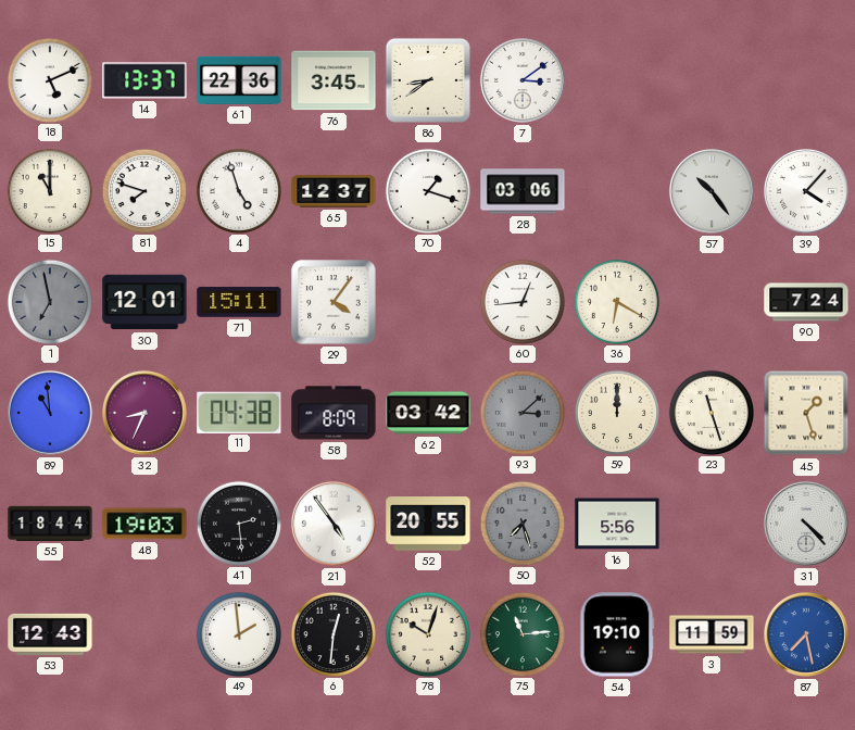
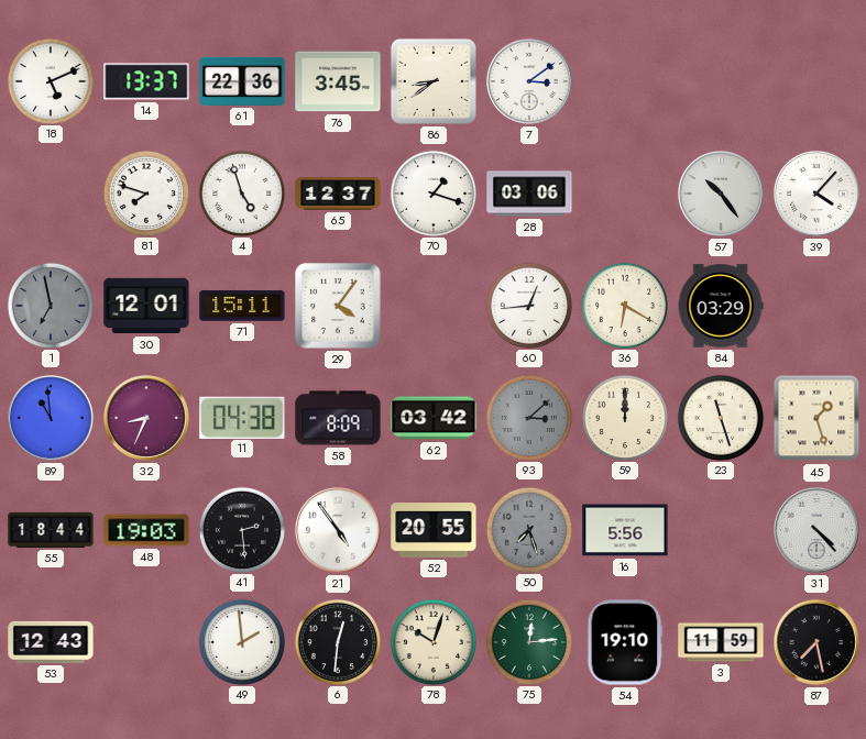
15: 11:00 -> none
84: none -> 03:29
90: 7:24 -> none
75: 11:14 -> 12:14
87 dial: blue -> black
